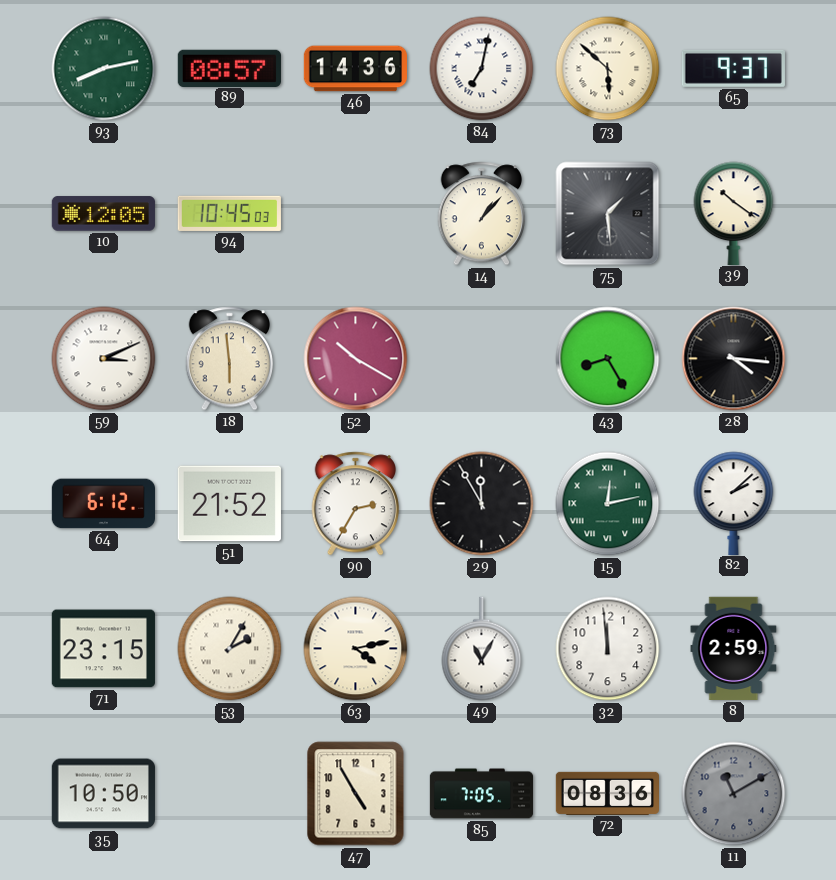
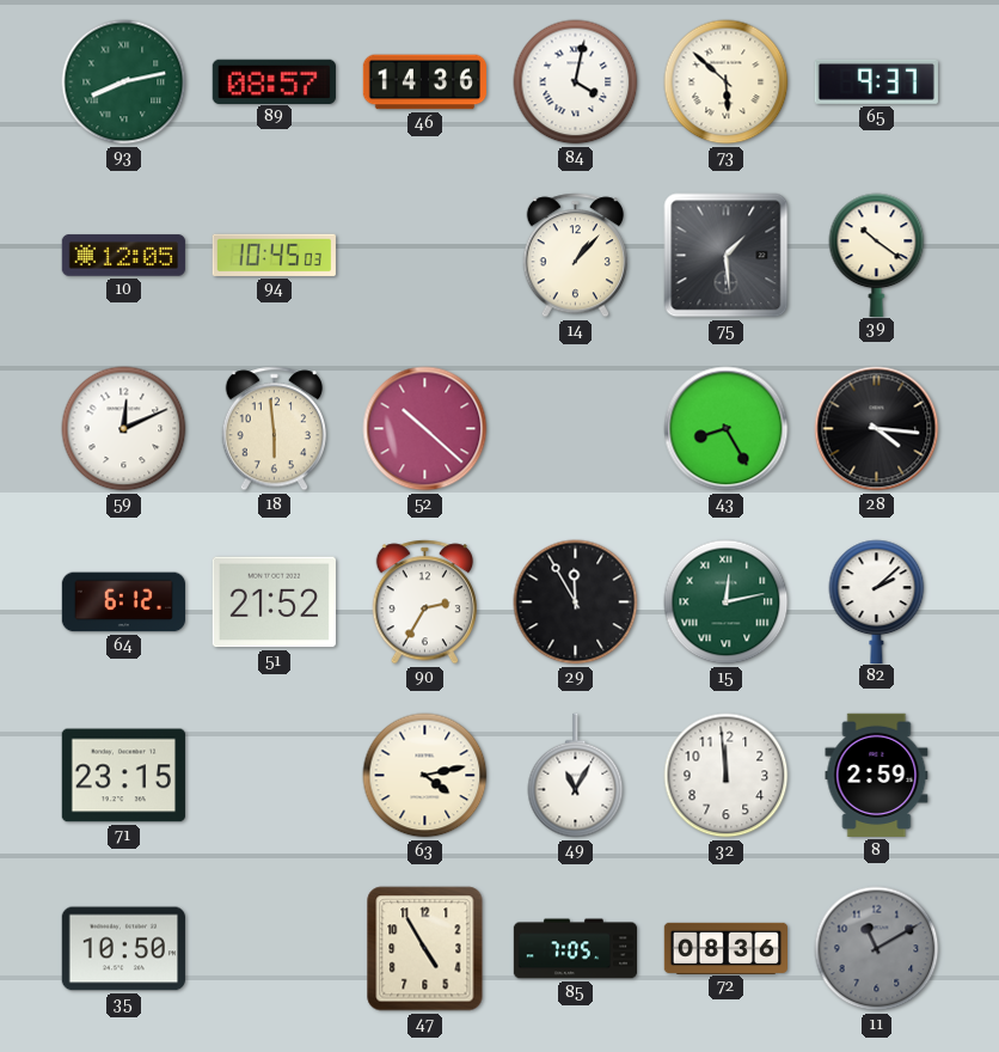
84: 7:02 -> 4:02
59: 3:11 -> 12:11
52: 10:20 -> 10:22
53: 2:05 -> none
